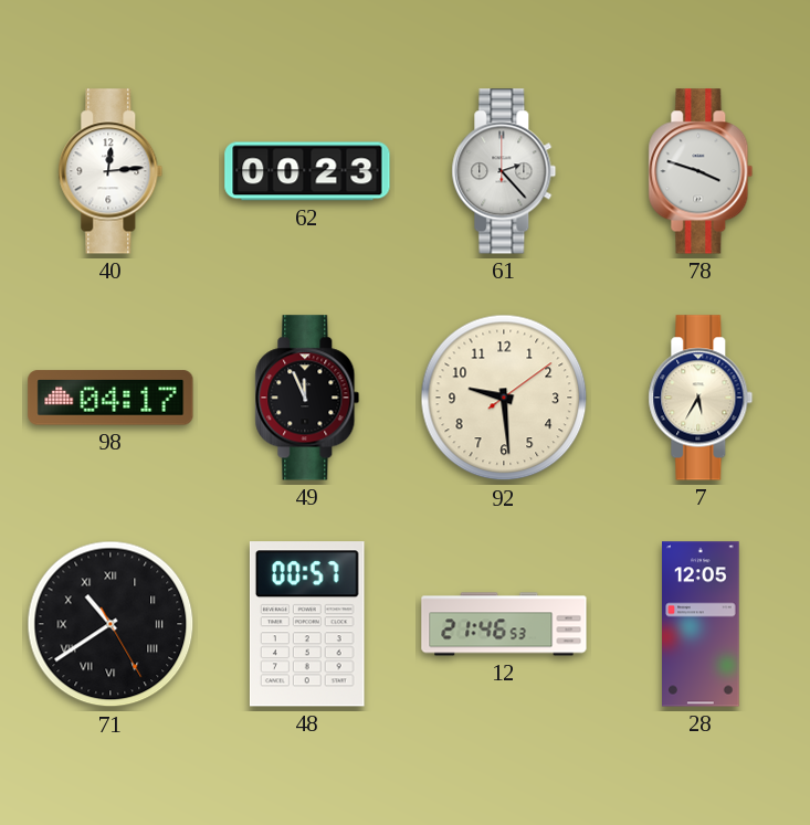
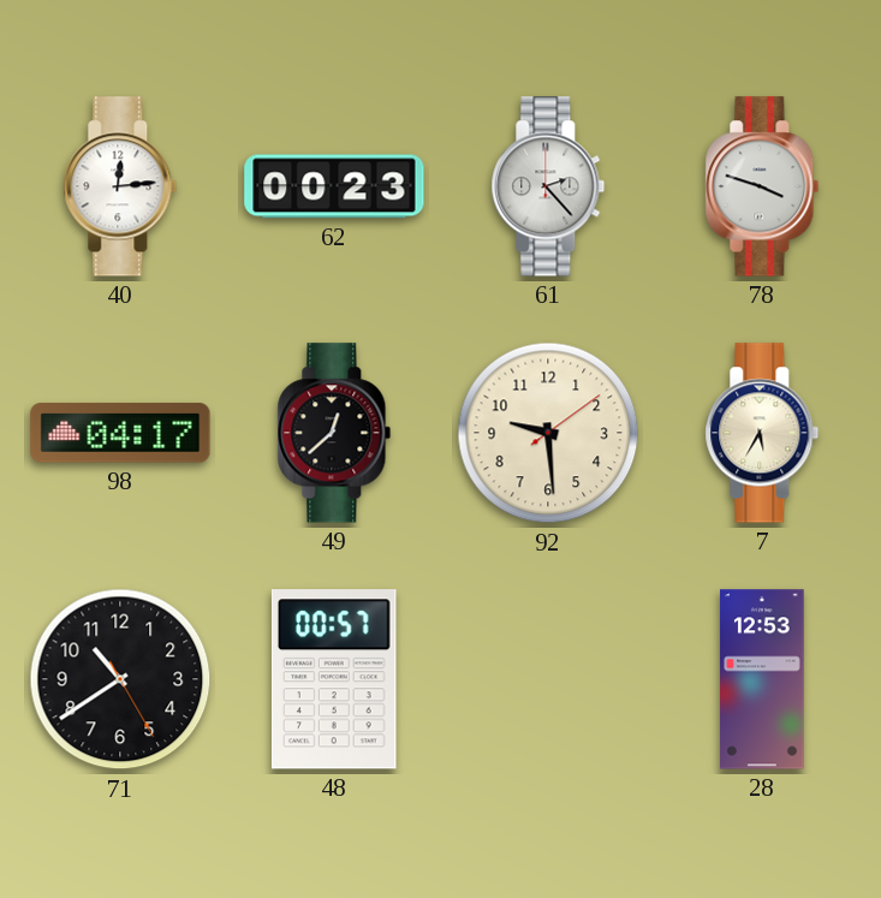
49: 11:56 -> 12:38
71 numerals: Roman -> Arabic
12: 21:46 -> none
28: 12:05 -> 12:53
